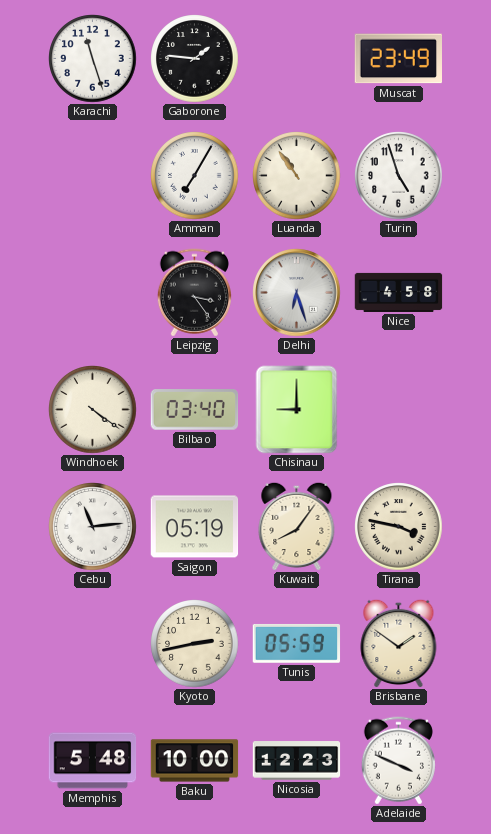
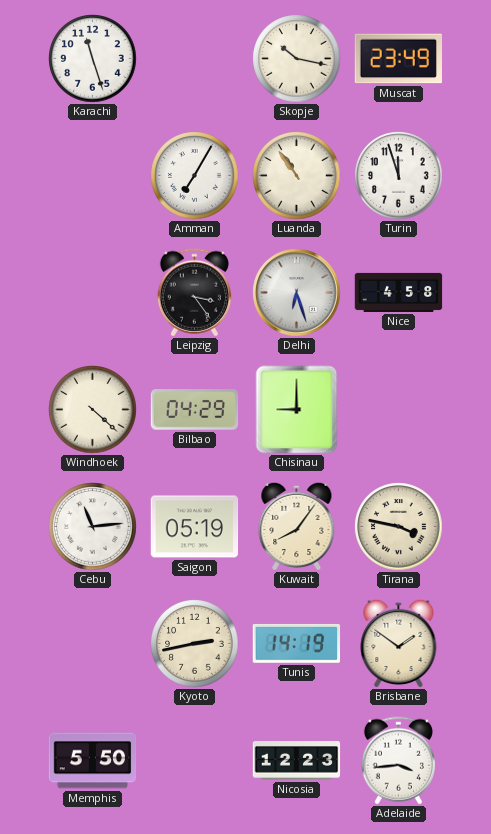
Gaborone: 1:46 -> none
Skopje: none -> 10:17
Turin: 4:57 -> 11:57
Windhoek: 4:21 -> 4:22
Bilbao: 03:40 -> 04:29
Tunis: 05:59 -> 14:19
Memphis: 5:48 -> 5:50
Baku: 10:00 -> none
Adelaide: 3:49 -> 3:44
